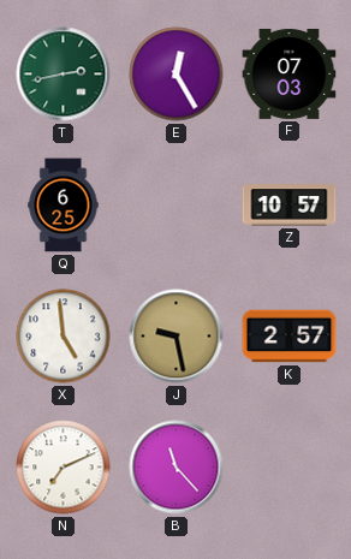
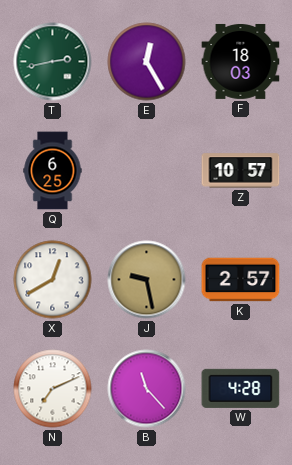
F: 07:03 -> 18:03
X: 4:59 -> 12:40
W: none -> 4:28
